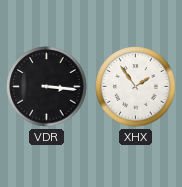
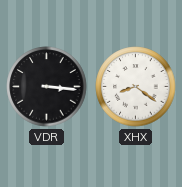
XHX: 1:54 -> 8:21
